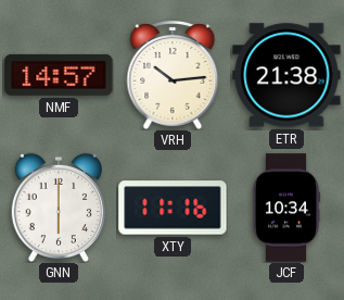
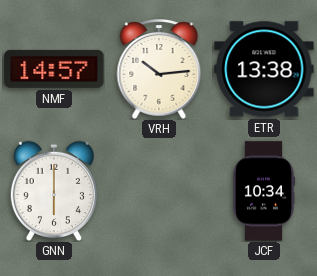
ETR: 21:38 -> 13:38
XTY: 11:16 -> none
